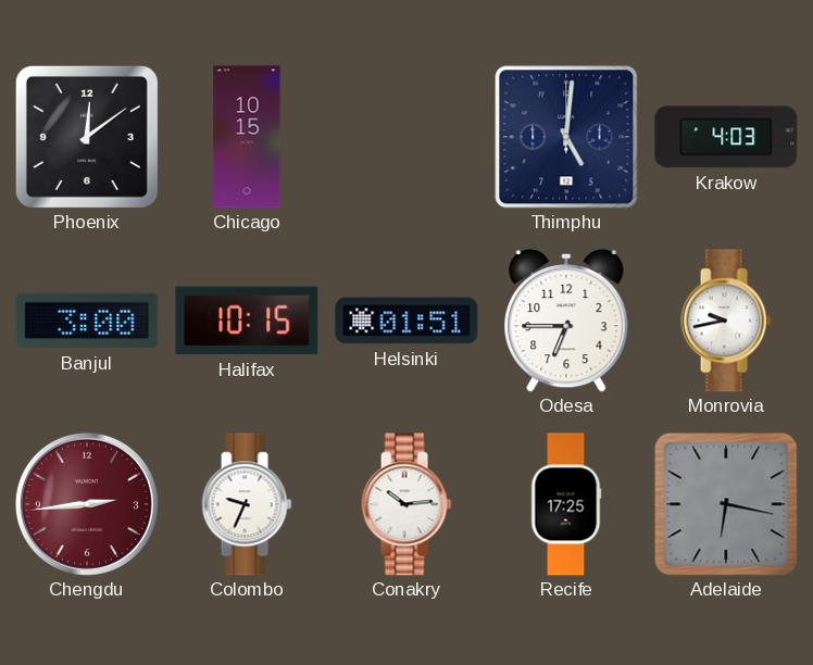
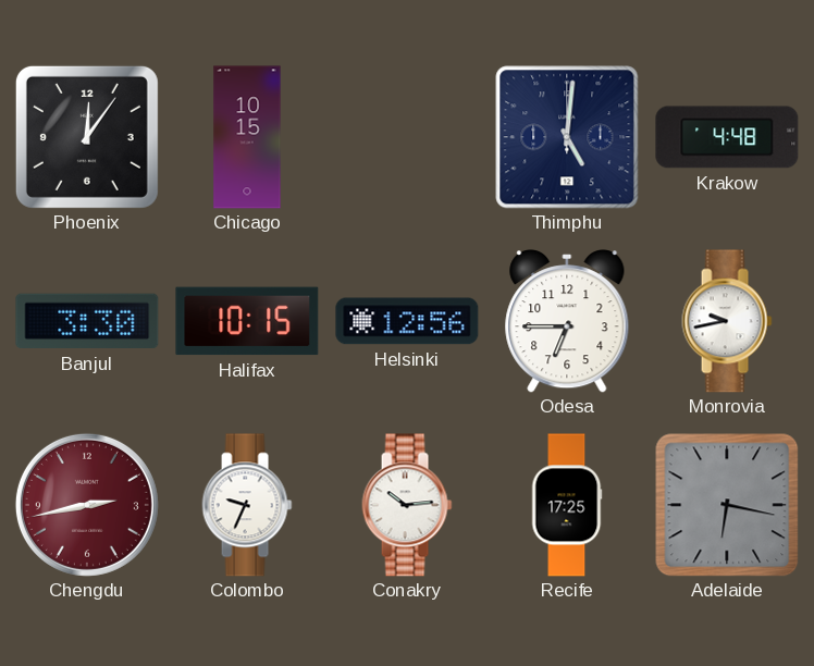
Phoenix: 12:09 -> 12:06
Krakow: 4:03 -> 4:48
Banjul: 3:00 -> 3:30
Helsinki: 01:51 -> 12:56
Chengdu: 2:44 -> 2:43
